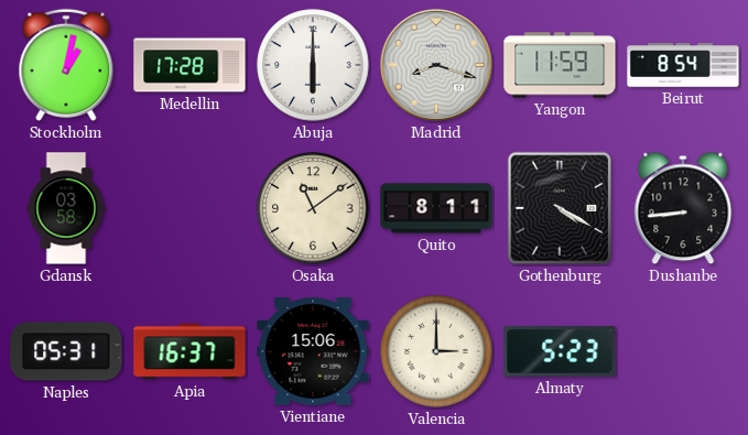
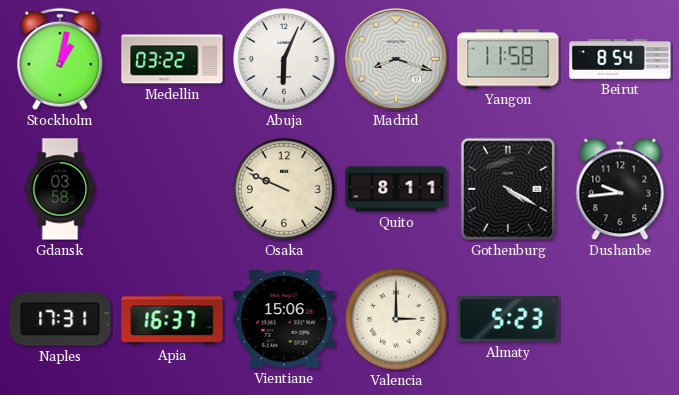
Medellin: 17:28 -> 03:22
Abuja: 6:00 -> 6:04
Yangon: 11:59 -> 11:58
Osaka: 11:09 -> 9:49
Dushanbe: 8:44 -> 9:44
Naples: 05:31 -> 17:31
